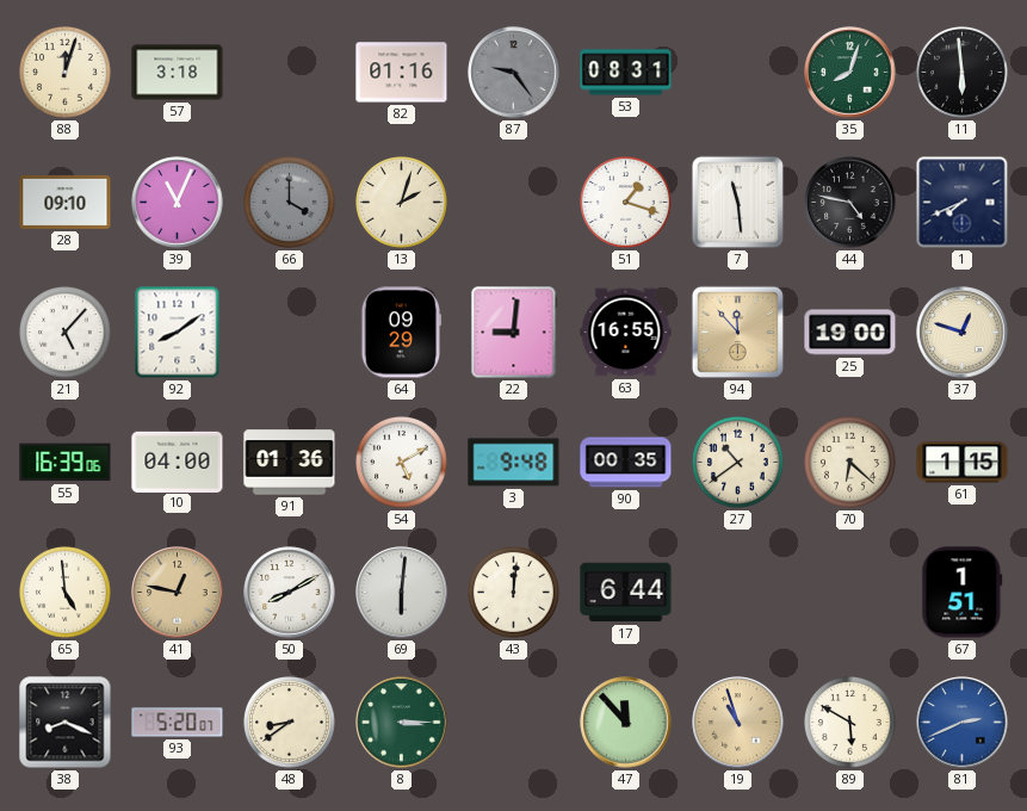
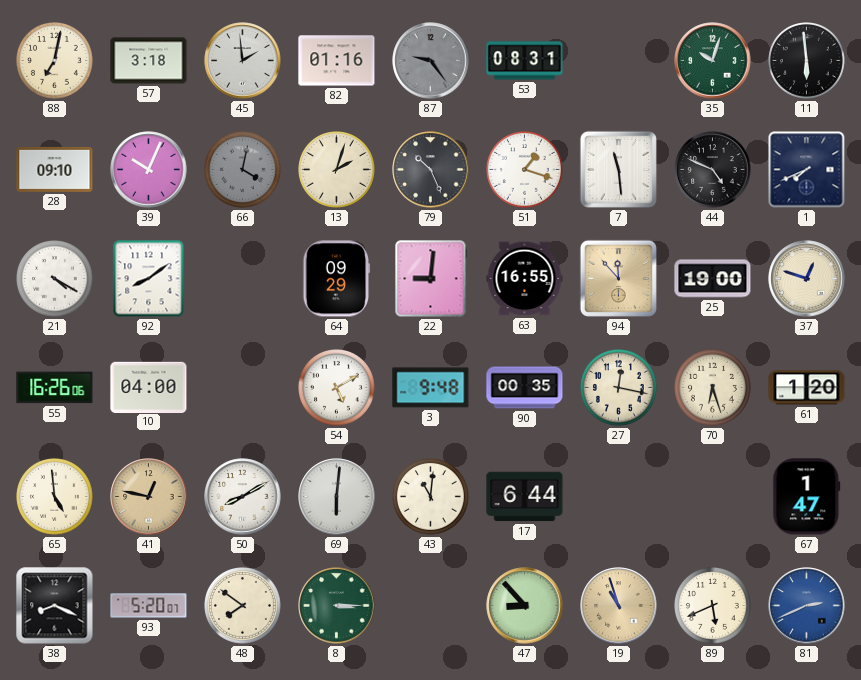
88: 12:03 -> 7:02
45: none -> 1:59
35: 8:03 -> 10:03
39: 11:04 -> 10:04
66: 4:00 -> 4:02
79: none -> 10:26
44: 4:47 -> 4:49
21: 5:07 -> 4:20
55: 16:39 -> 16:26
91: 01:36 -> none
27: 10:39 -> 12:17
70: 6:22 -> 6:27
61: 1:15 -> 1:20
43: 12:01 -> 11:01
67: 1:51 -> 1:47
48: 8:39 -> 7:51
47: 11:53 -> 8:53
89: 5:50 -> 5:41
